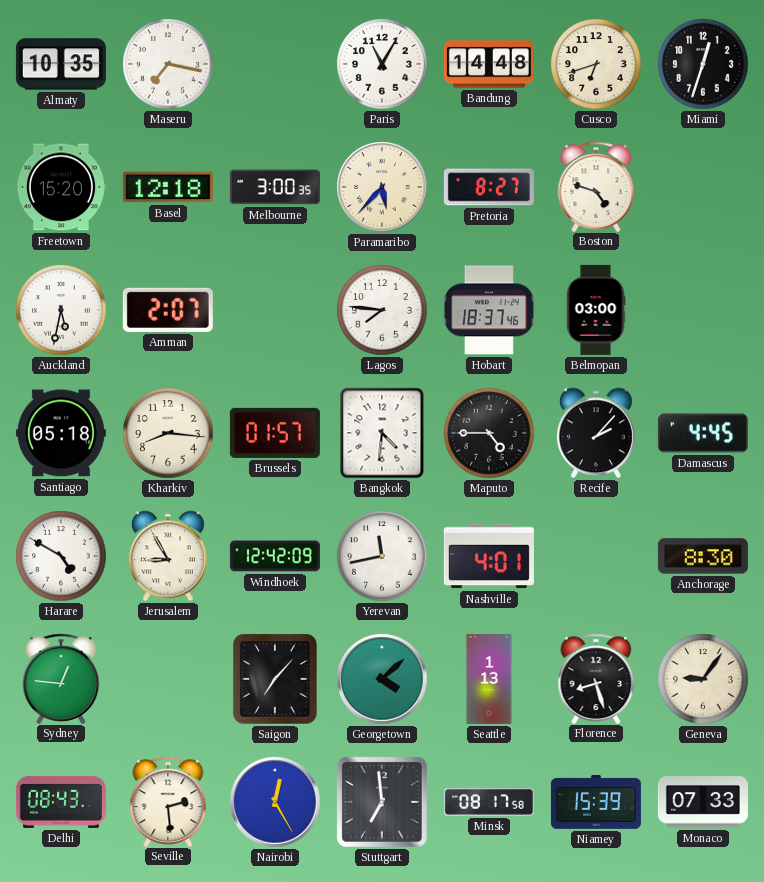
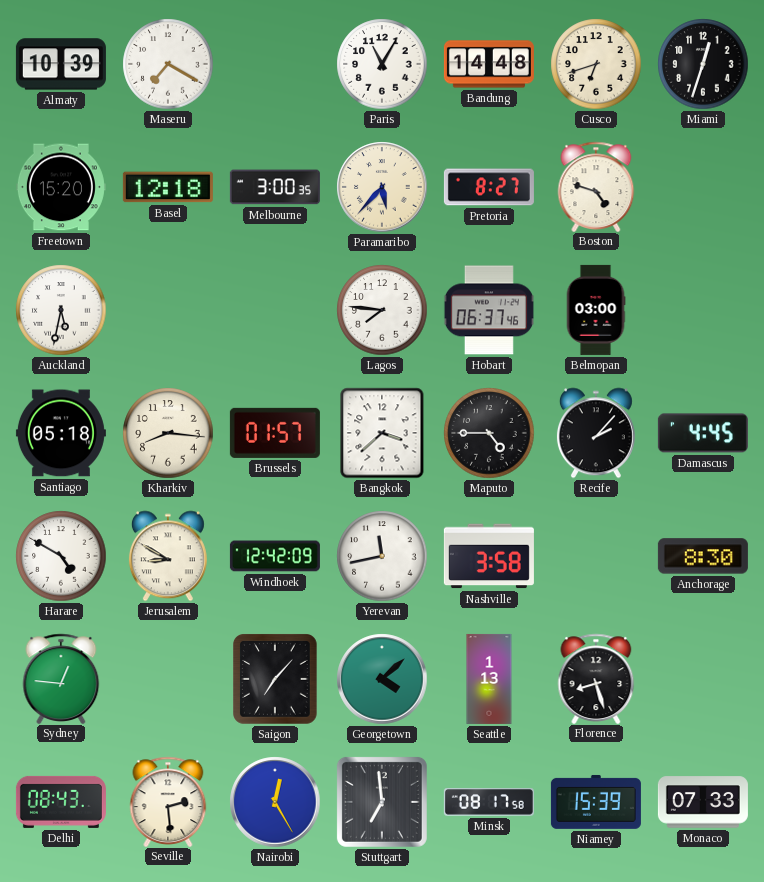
Almaty: 10:35 -> 10:39
Maseru: 7:17 -> 7:20
Amman: 2:07 -> none
Hobart: 18:37 -> 06:37
Bangkok: 4:31 -> 3:38
Jerusalem: 8:55 -> 8:50
Nashville: 4:01 -> 3:58
Geneva: 9:06 -> none
